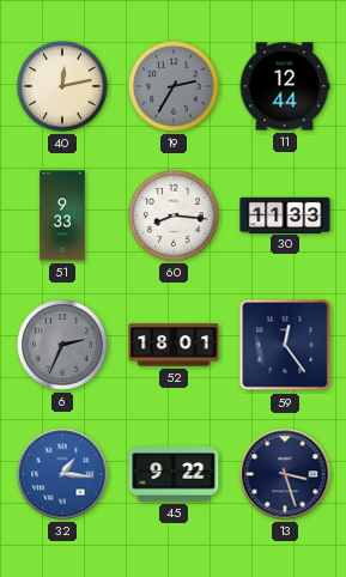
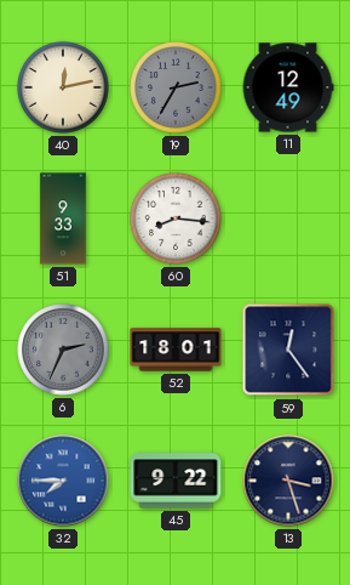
11: 12:44 -> 12:49
30: 11:33 -> none
32: 1:16 -> 7:45
